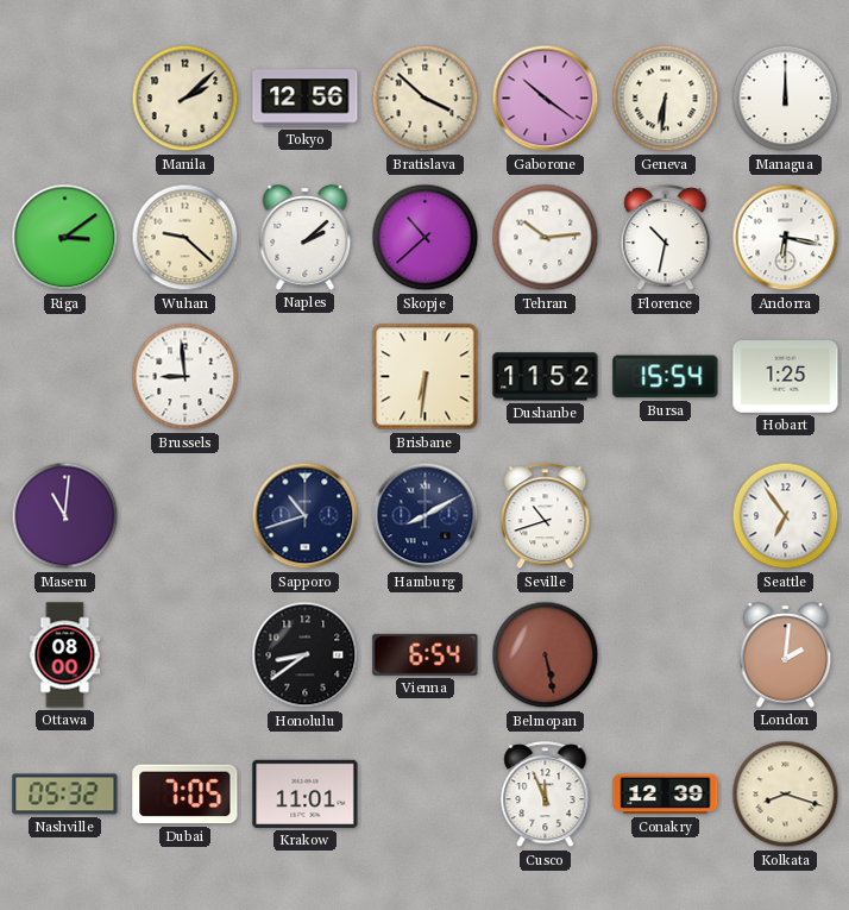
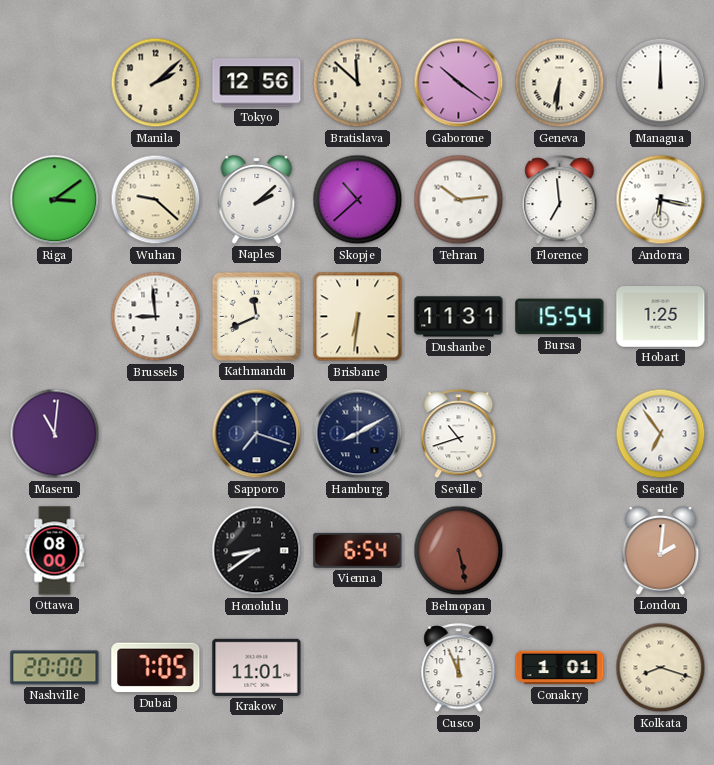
Bratislava: 3:52 -> 11:52
Florence: 10:32 -> 6:59
Kathmandu: none -> 11:41
Dushanbe: 11:52 -> 11:31
Sapporo: 10:42 -> 7:18
Nashville: 05:32 -> 20:00
Conakry: 12:39 -> 1:01
